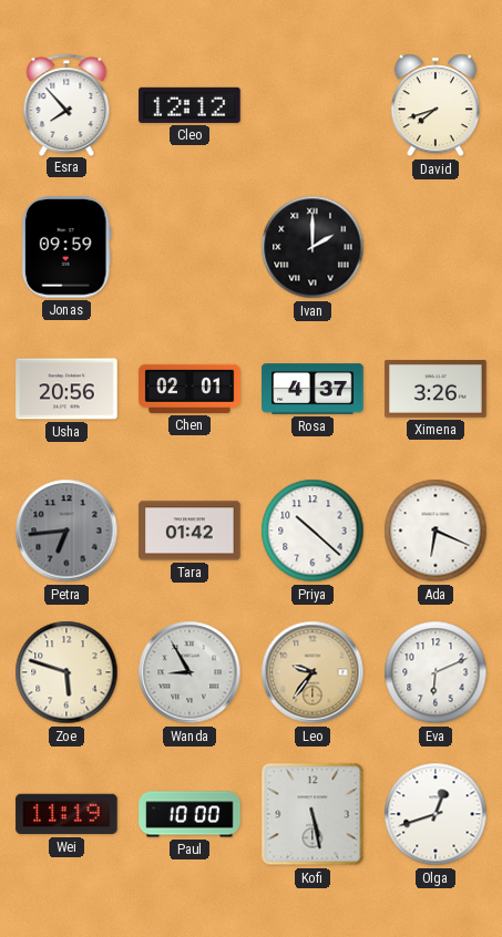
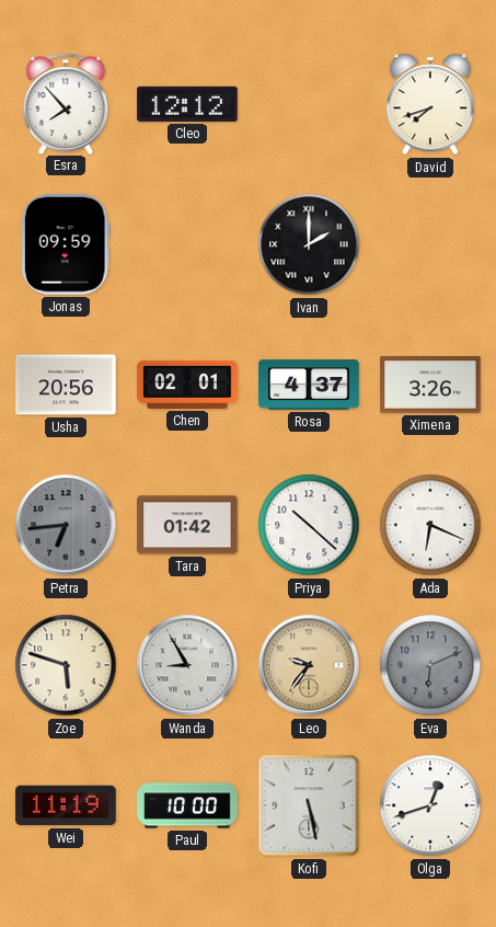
Eva dial: white -> grey
